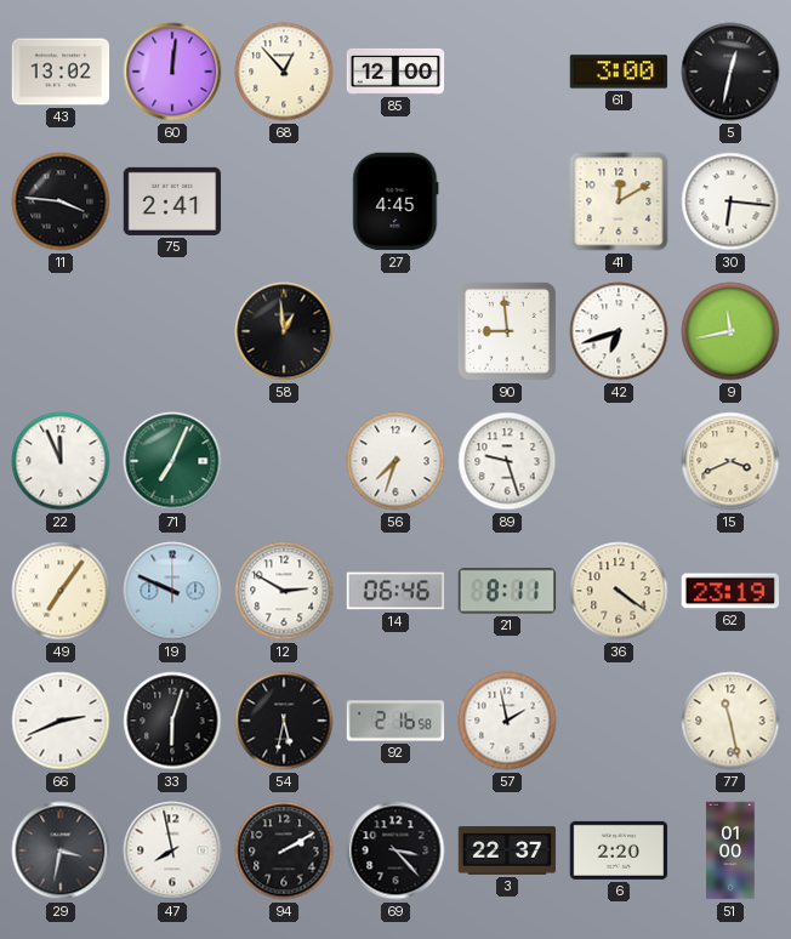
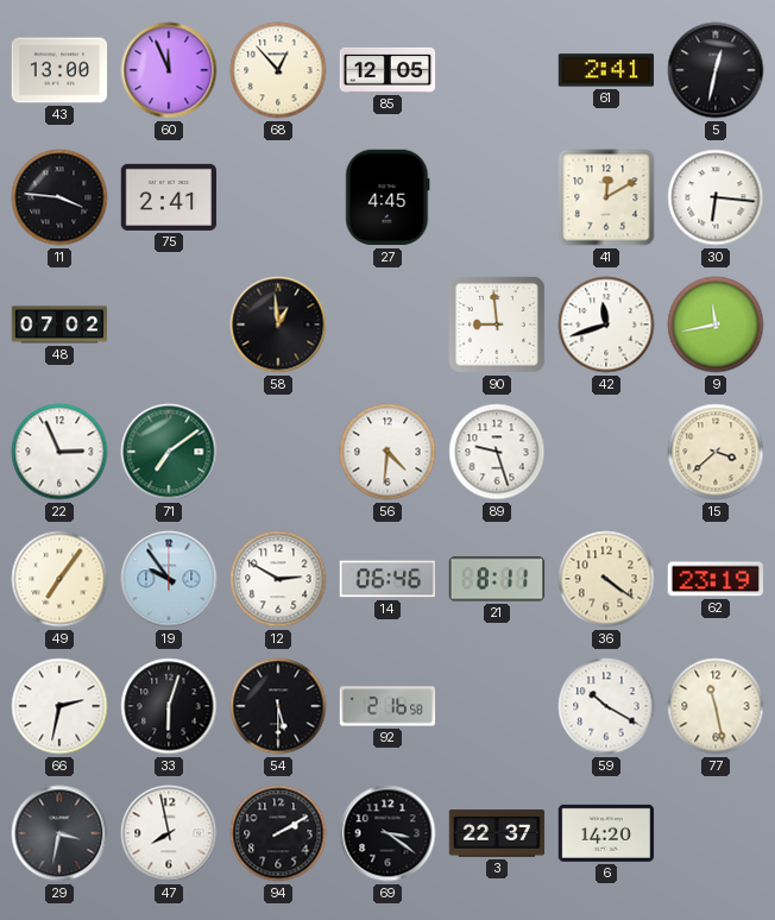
43: 13:02 -> 13:00
60: 12:01 -> 11:56
85: 12:00 -> 12:05
61: 3:00 -> 2:41
48: none -> 07:02
42: 6:42 -> 11:42
22: 11:56 -> 2:56
71: 7:04 -> 7:09
56: 7:33 -> 4:31
15: 3:41 -> 3:38
19: 9:49 -> 9:54
66: 2:41 -> 2:32
54: 5:32 -> 5:30
57: 1:58 -> none
59: none -> 10:20
69: 3:23 -> 3:21
6: 2:20 -> 14:20
51: 01:00 -> none
